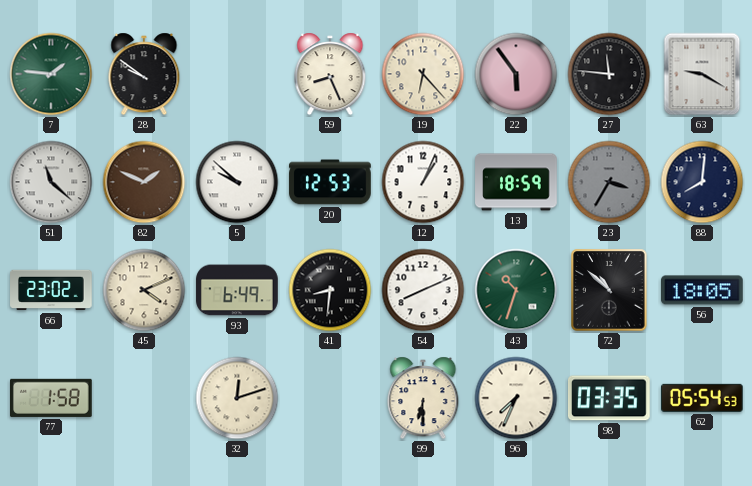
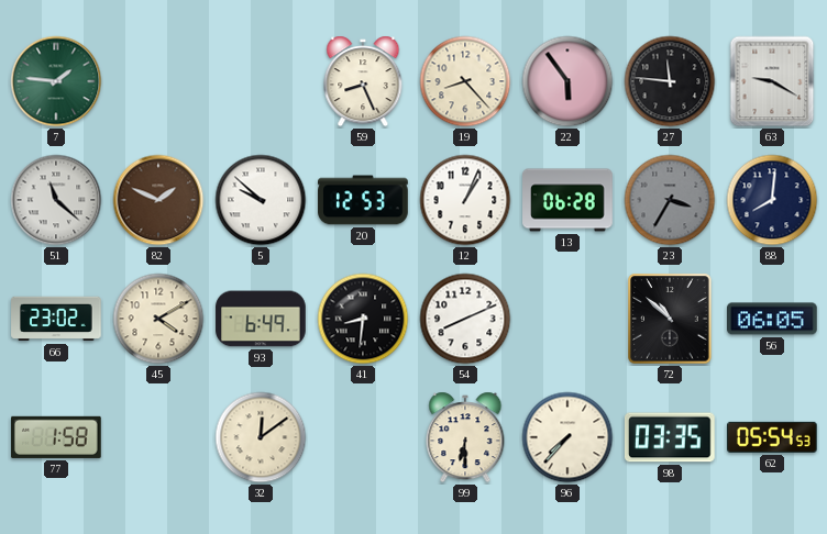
28: 9:51 -> none
19: 6:23 -> 8:23
13: 18:59 -> 06:28
45: 4:11 -> 4:10
43: 10:33 -> none
56: 18:05 -> 06:05
32: 12:12 -> 12:09
96: 7:34 -> 7:37
